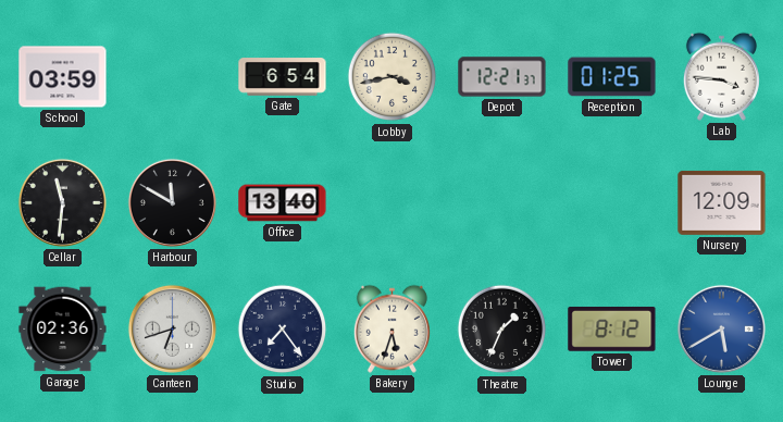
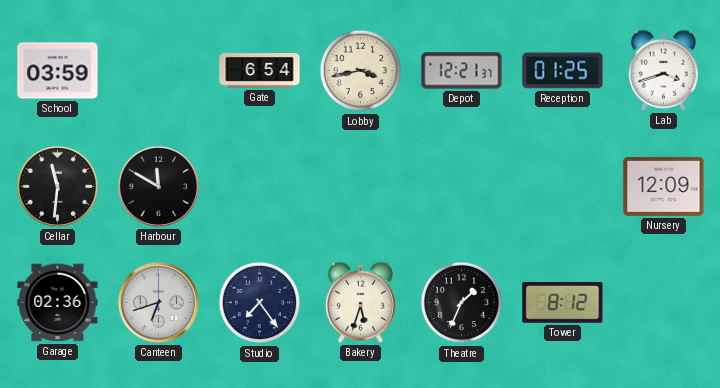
Lab: 3:46 -> 3:42
Office: 13:40 -> none
Lounge: 5:40 -> none
